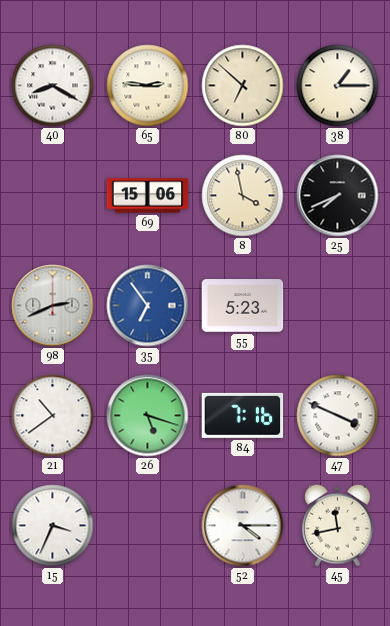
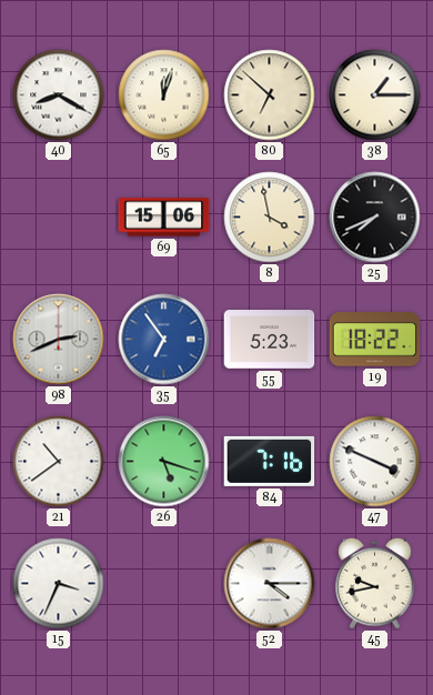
65: 2:46 -> 12:03
19: none -> 18:22
45: 11:43 -> 9:43
